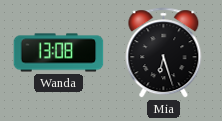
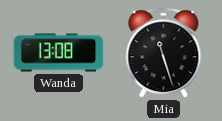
Mia: 6:27 -> 11:27
